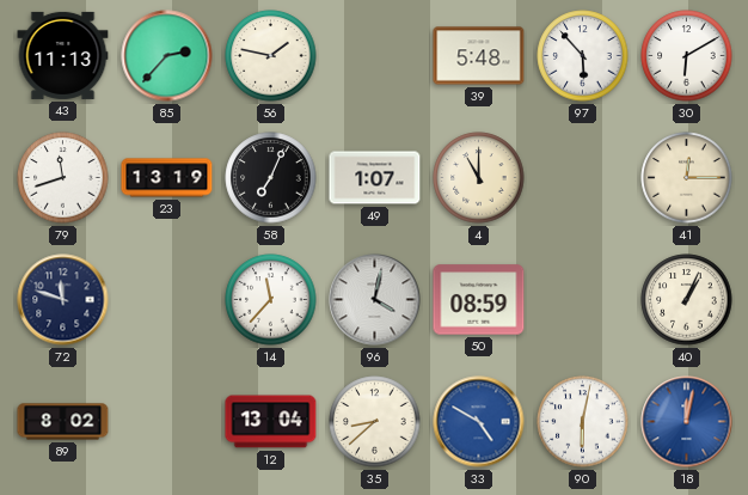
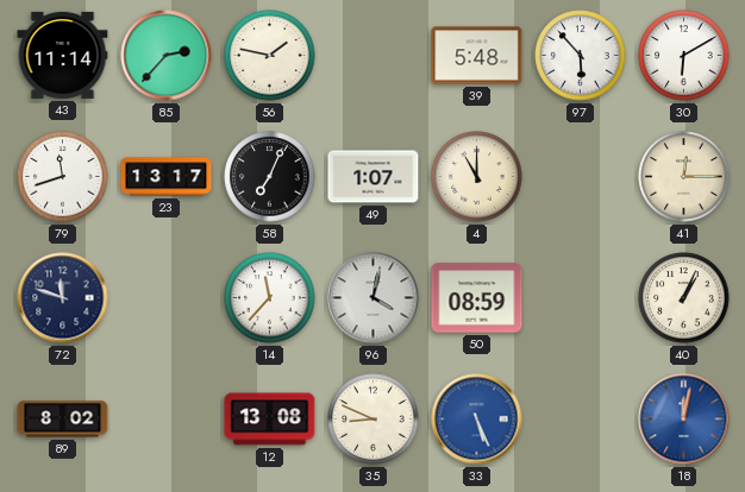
43: 11:13 -> 11:14
23: 13:19 -> 13:17
12: 13:04 -> 13:08
35: 8:38 -> 8:49
33: 4:50 -> 5:26
90: 6:02 -> none
